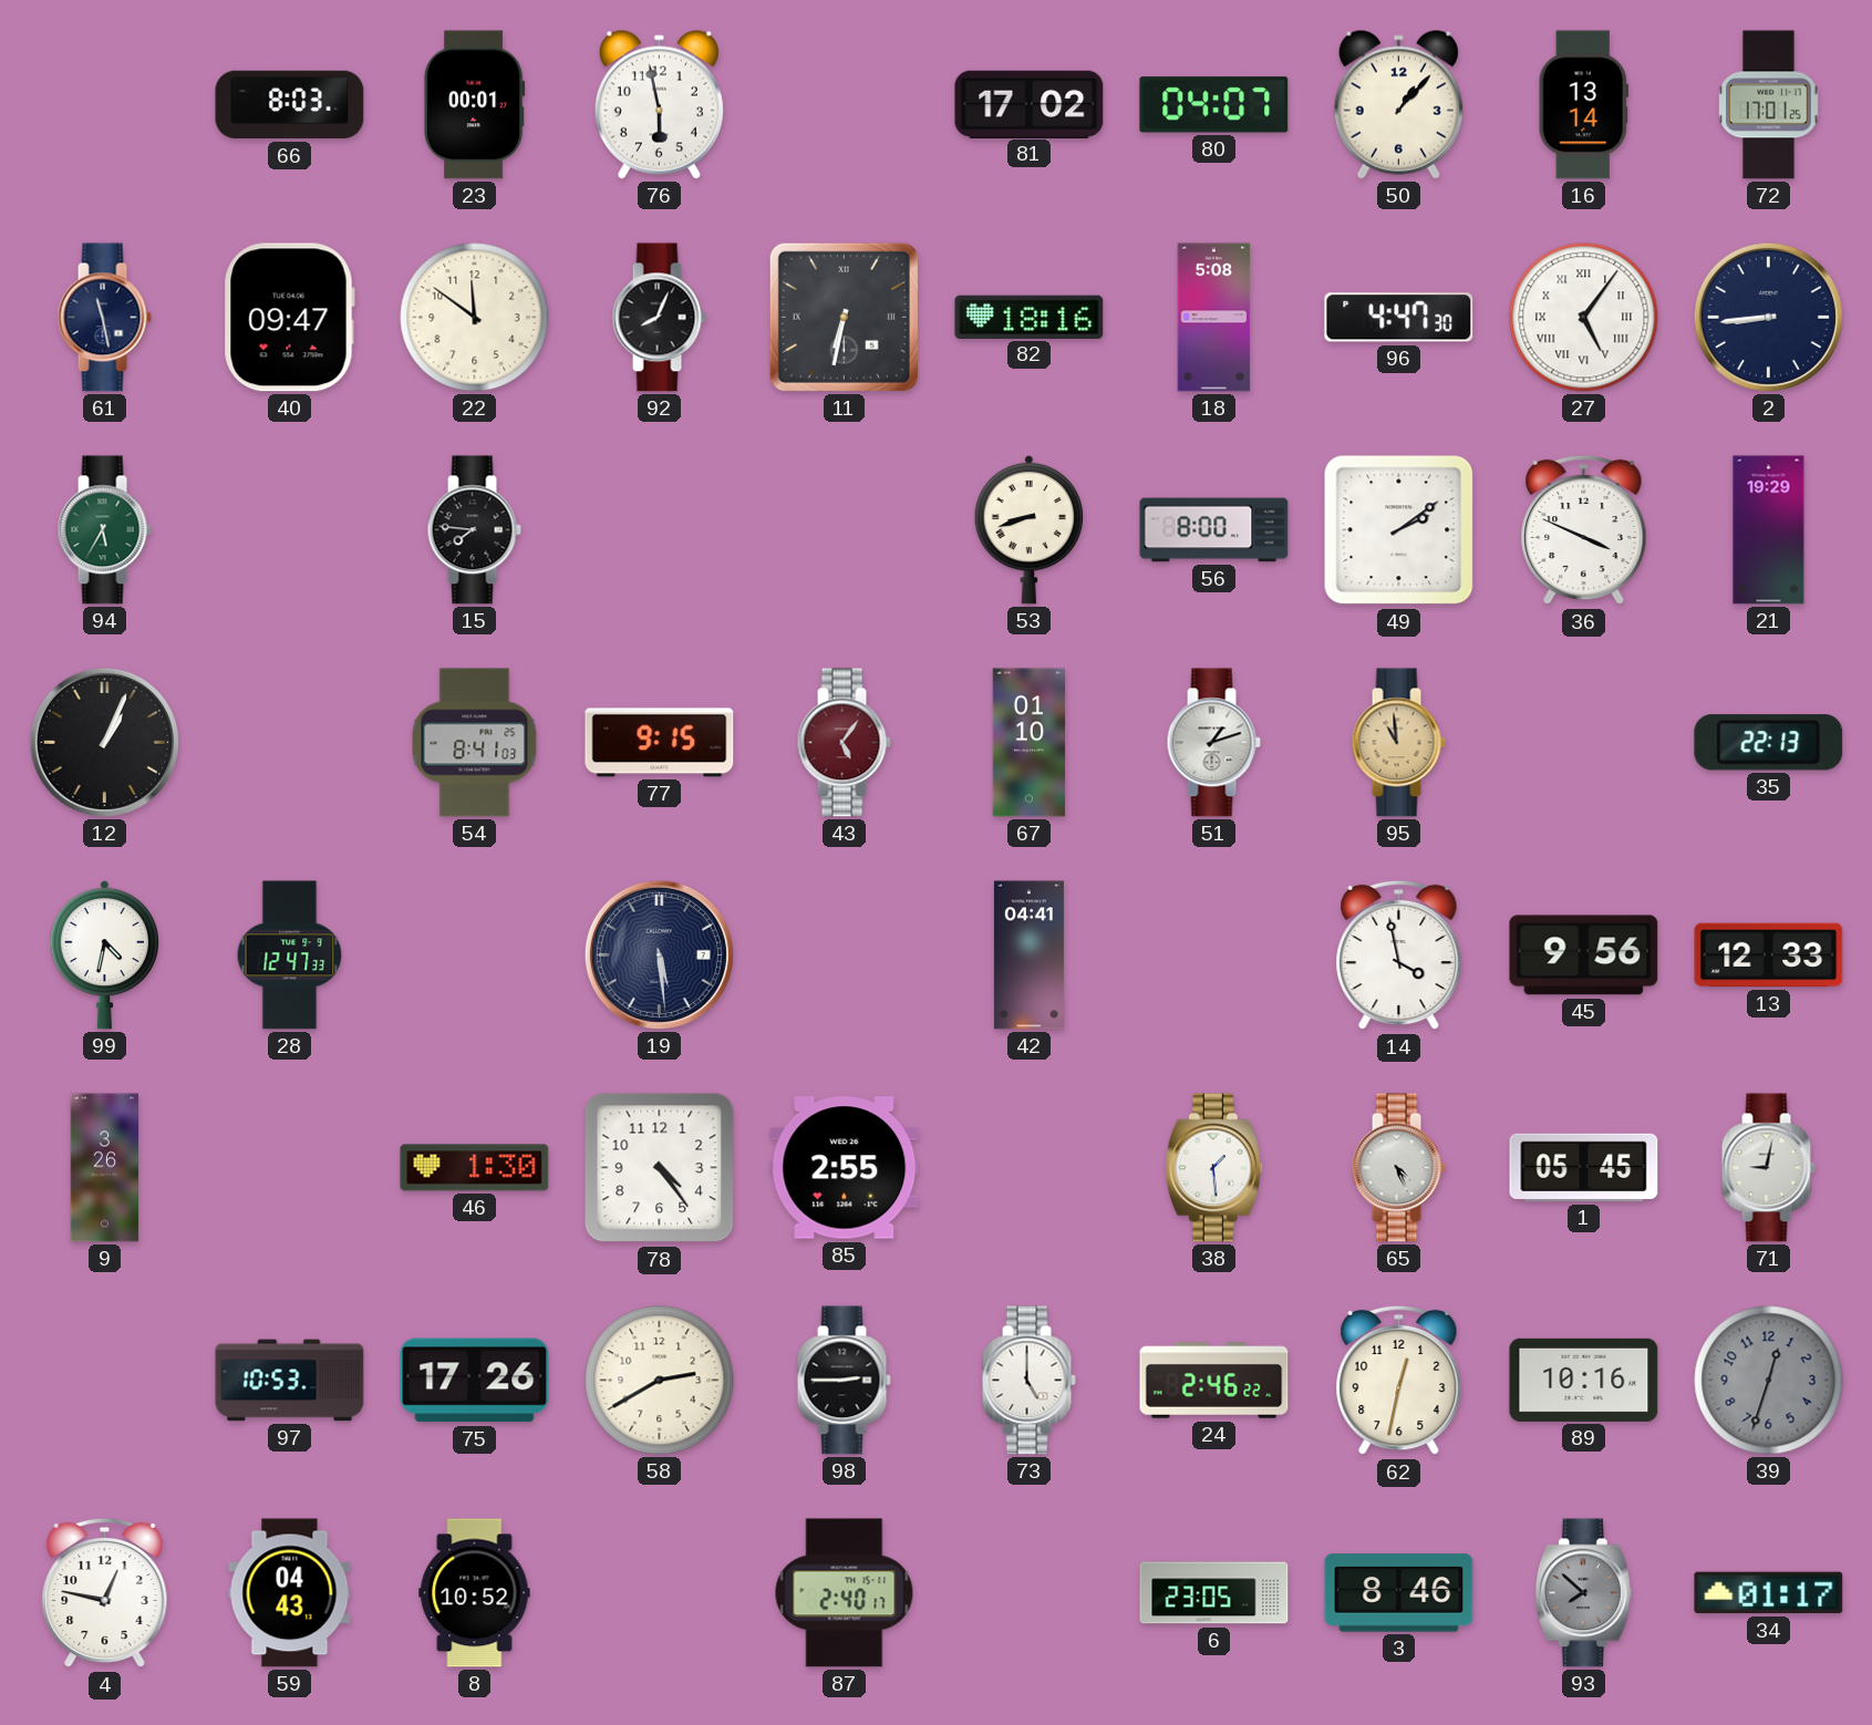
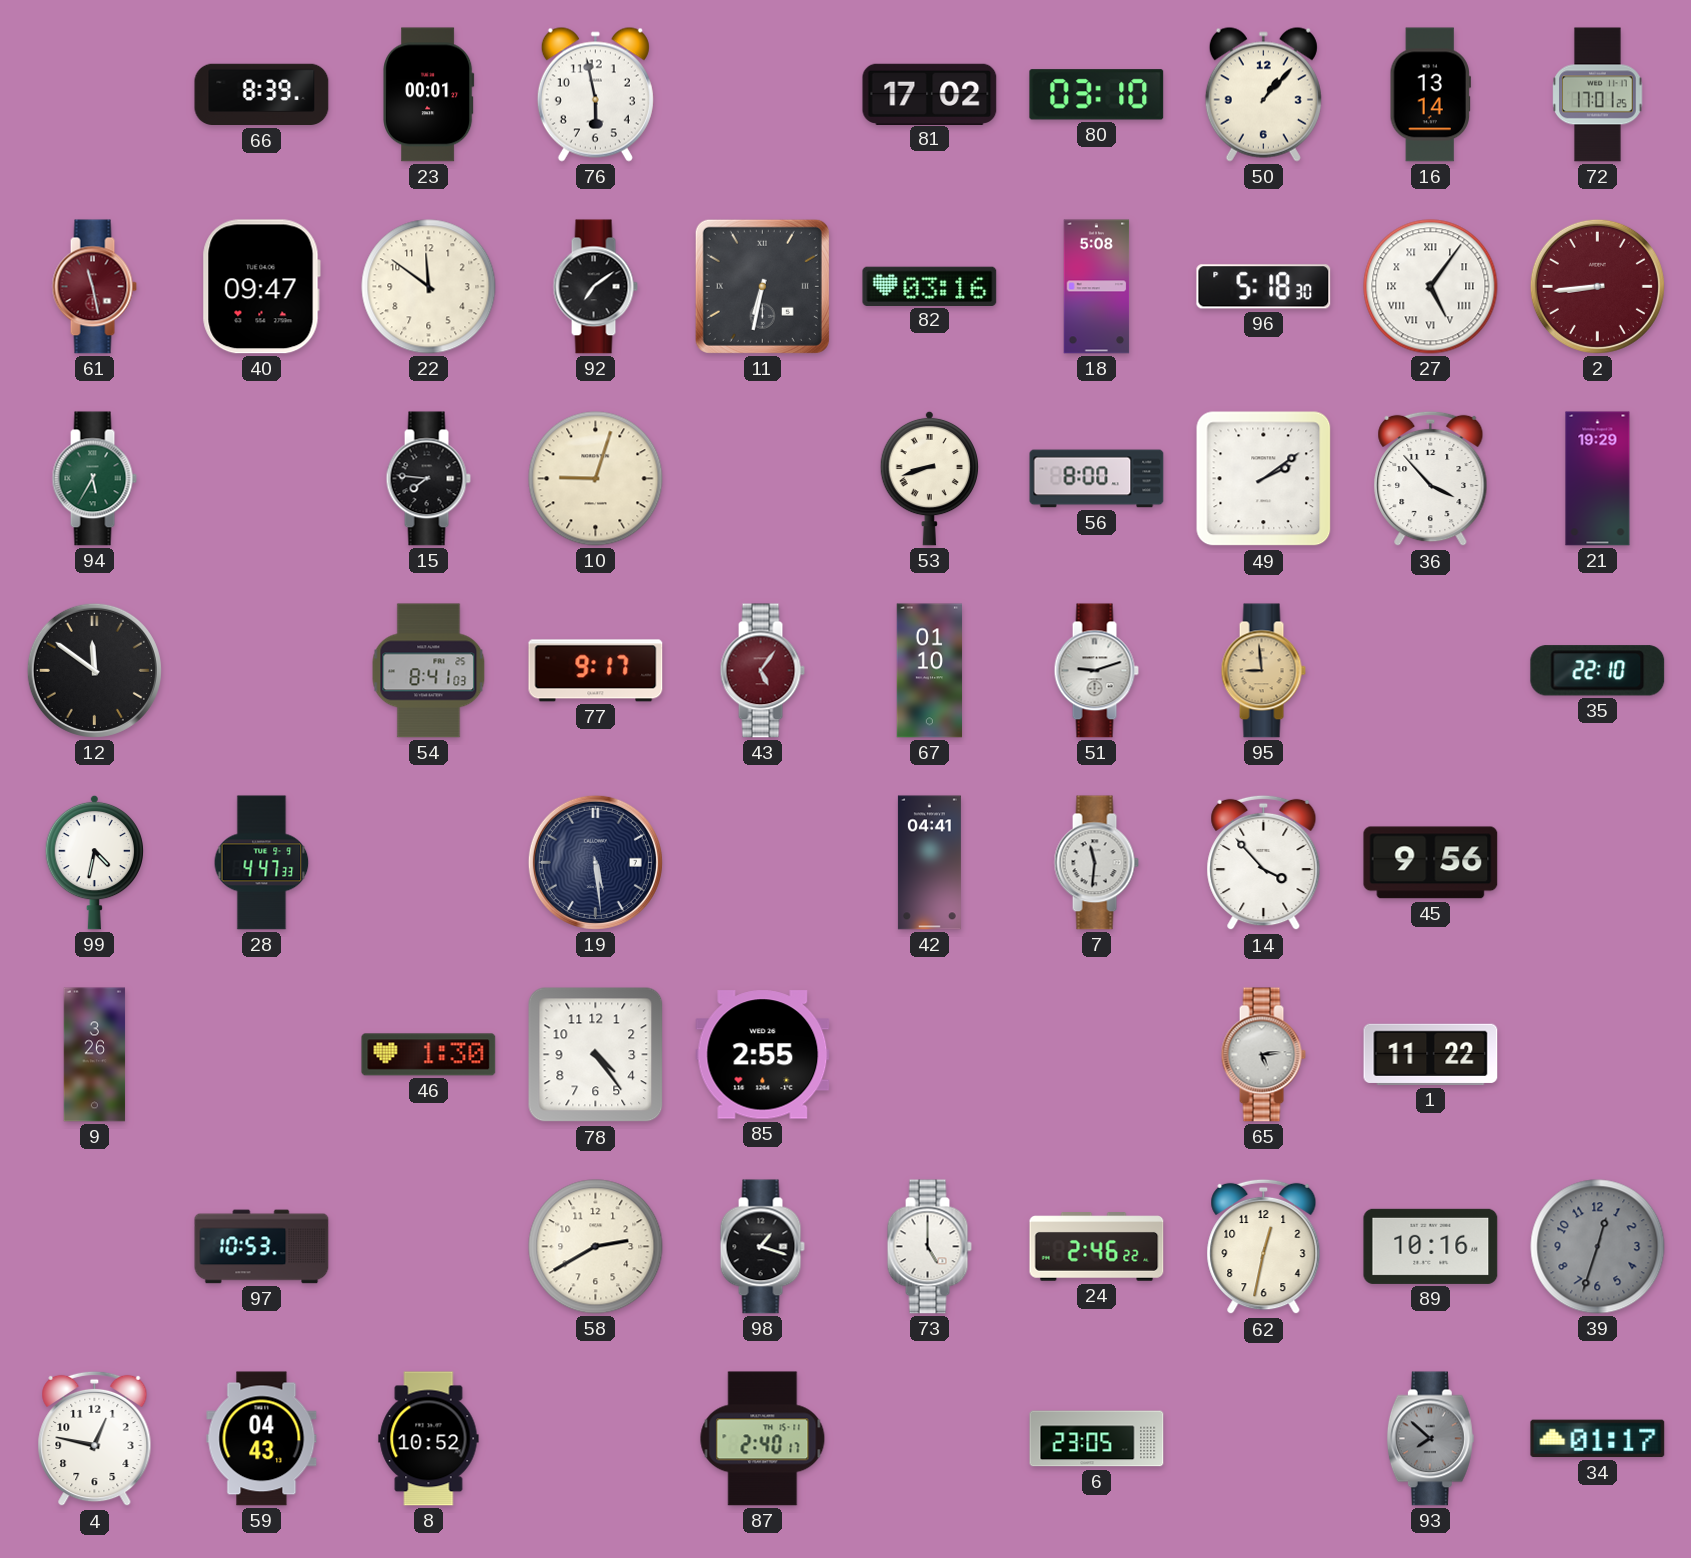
66: 8:03 -> 8:39
80: 04:07 -> 03:10
61 dial: navy -> burgundy
92: 8:04 -> 7:09
82: 18:16 -> 03:16
96: 4:47 -> 5:18
2 dial: navy -> burgundy
10: none -> 9:03
36: 3:49 -> 3:53
12: 1:04 -> 11:51
77: 9:15 -> 9:17
51: 1:12 -> 9:12
95: 10:59 -> 8:59
35: 22:13 -> 22:10
28: 12:47 -> 4:47
7: none -> 11:31
14: 3:58 -> 3:53
13: 12:33 -> none
38: 1:29 -> none
65: 4:26 -> 5:14
1: 05:45 -> 11:22
71: 9:02 -> none
75: 17:26 -> none
98: 2:45 -> 1:18
3: 8:46 -> none
